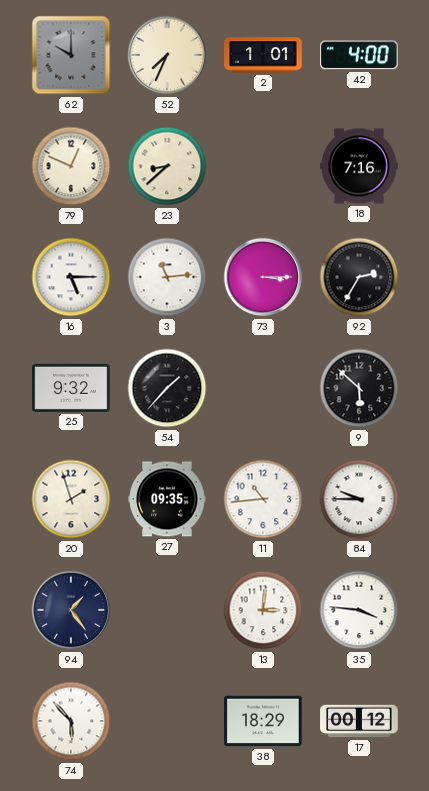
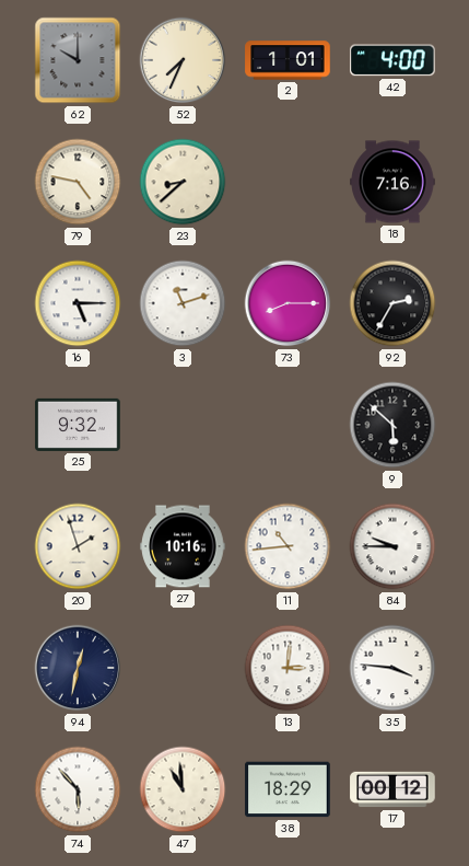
79: 12:49 -> 4:47
3: 11:14 -> 11:12
73: 3:15 -> 8:15
54: 1:37 -> none
27: 09:35 -> 10:16
94: 1:24 -> 12:32
47: none -> 10:59
